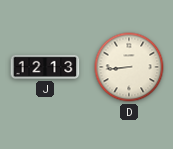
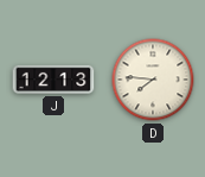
D: 8:44 -> 7:46
